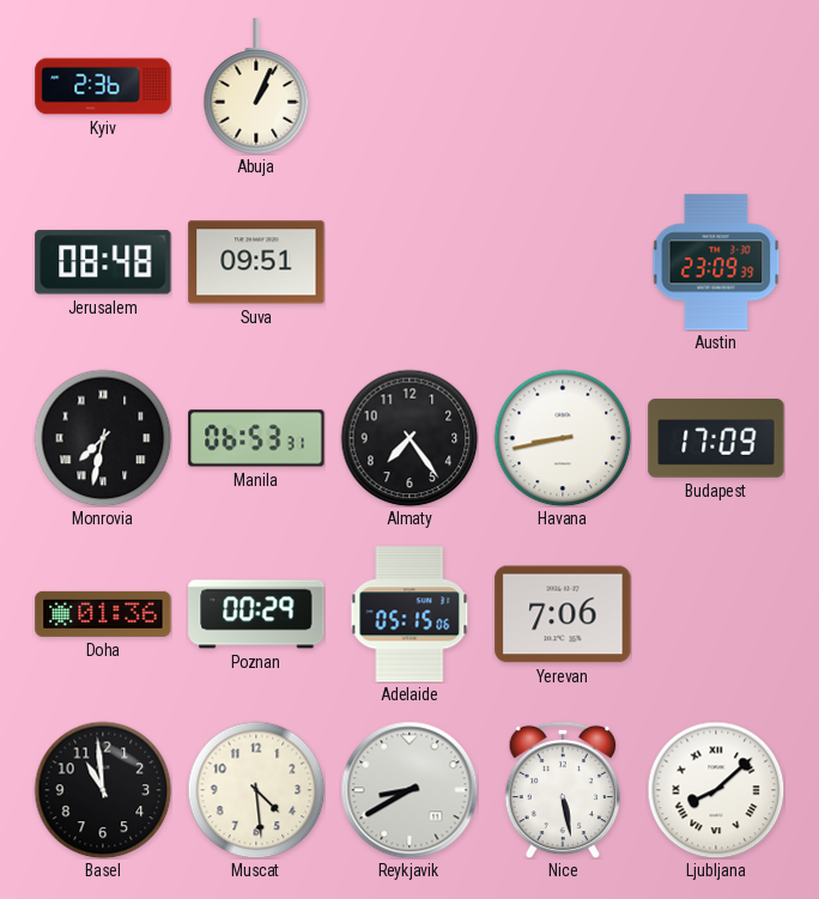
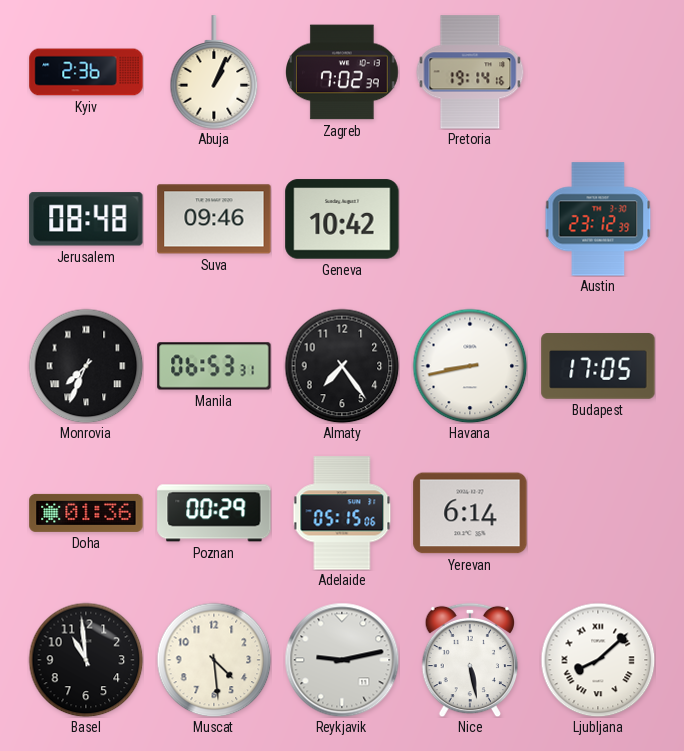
Zagreb: none -> 7:02
Pretoria: none -> 19:14
Suva: 09:51 -> 09:46
Geneva: none -> 10:42
Austin: 23:09 -> 23:12
Monrovia: 7:32 -> 7:34
Budapest: 17:09 -> 17:05
Yerevan: 7:06 -> 6:14
Reykjavik: 8:40 -> 9:13
